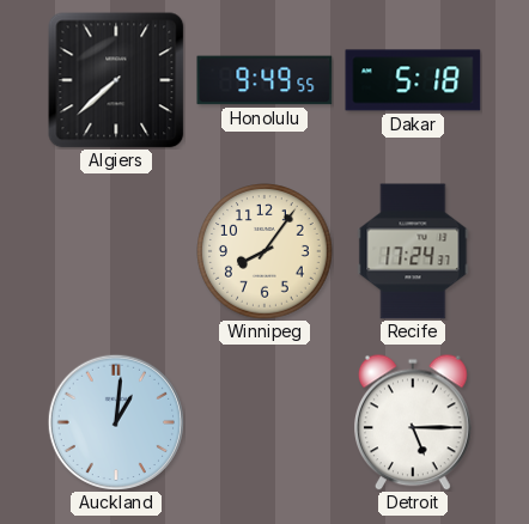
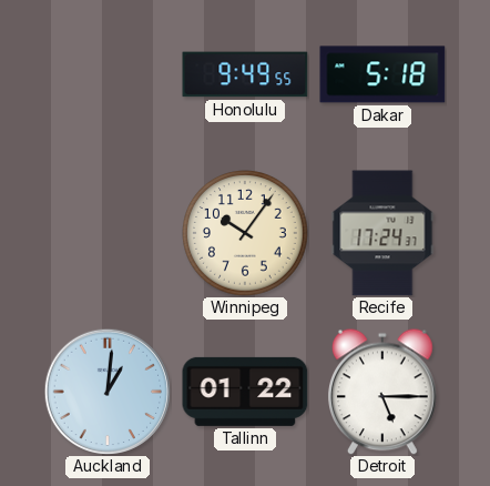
Algiers: 7:38 -> none
Winnipeg: 8:06 -> 10:06
Tallinn: none -> 01:22
